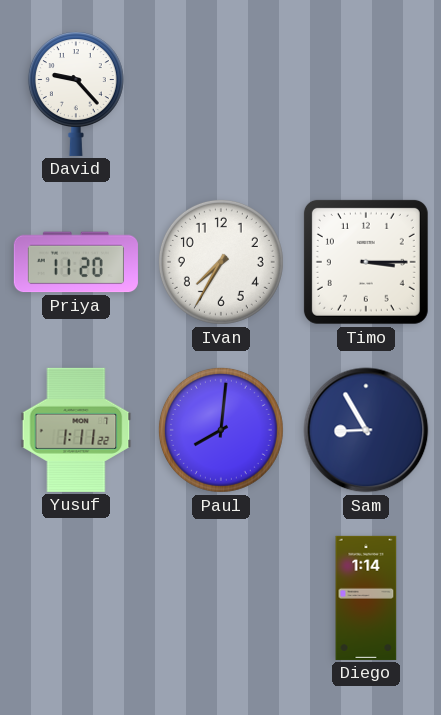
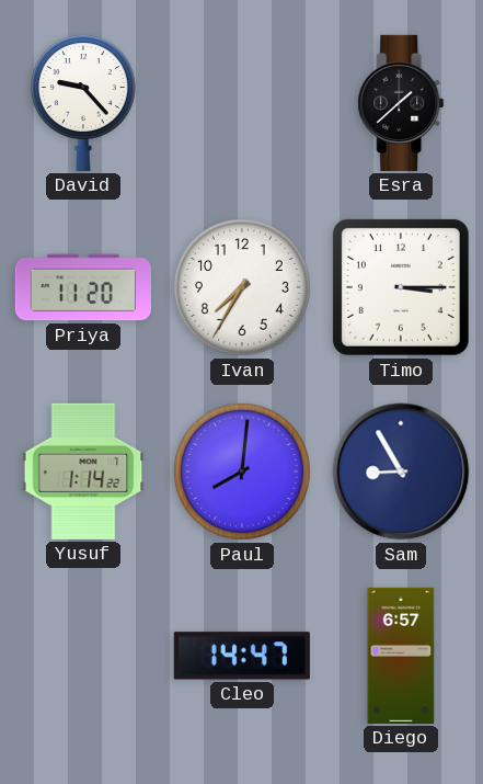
Esra: none -> 1:38
Yusuf: 1:11 -> 1:14
Cleo: none -> 14:47
Diego: 1:14 -> 6:57
